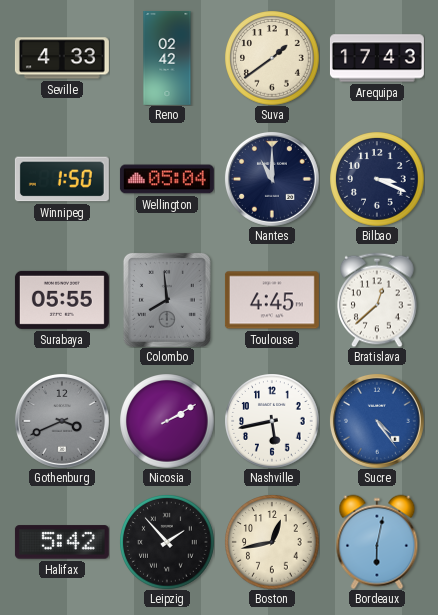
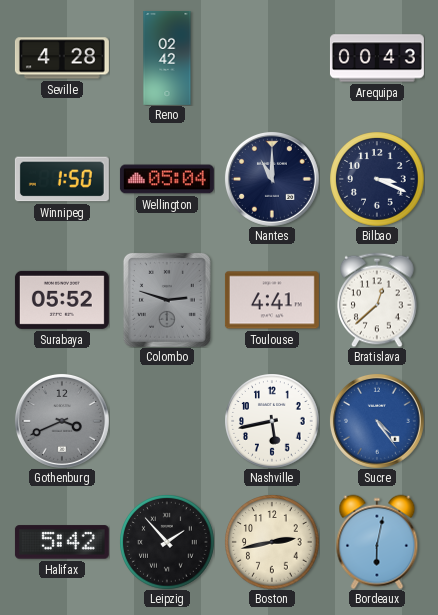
Seville: 4:33 -> 4:28
Suva: 1:39 -> none
Arequipa: 17:43 -> 00:43
Surabaya: 05:55 -> 05:52
Colombo: 7:59 -> 2:48
Toulouse: 4:45 -> 4:41
Nicosia: 2:10 -> none
Boston: 12:43 -> 2:43
